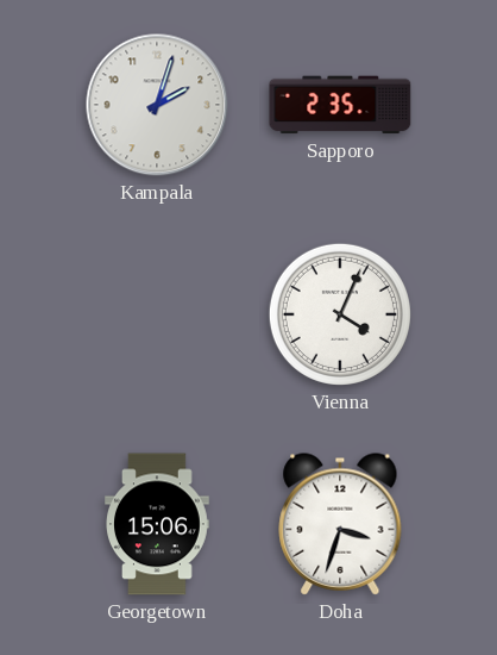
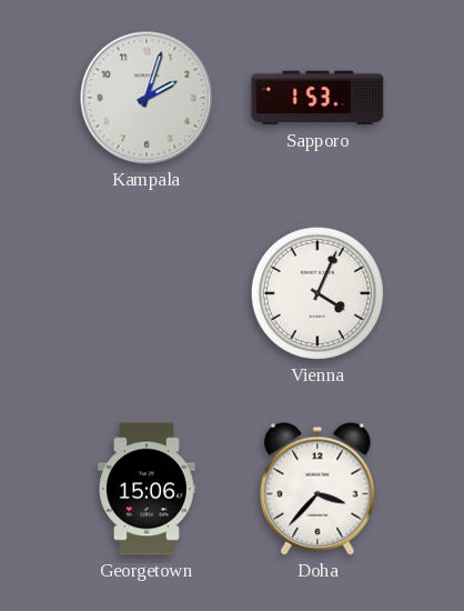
Sapporo: 2:35 -> 1:53
Doha: 3:33 -> 3:37
